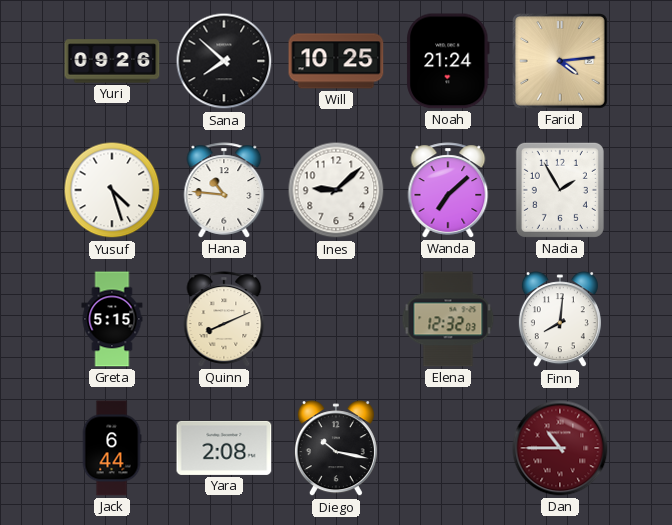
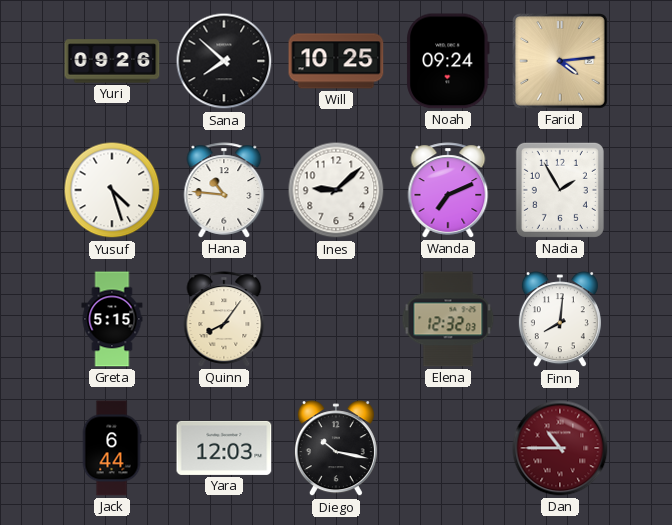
Noah: 21:24 -> 09:24
Wanda: 7:08 -> 7:11
Quinn: 8:11 -> 8:06
Yara: 2:08 -> 12:03
